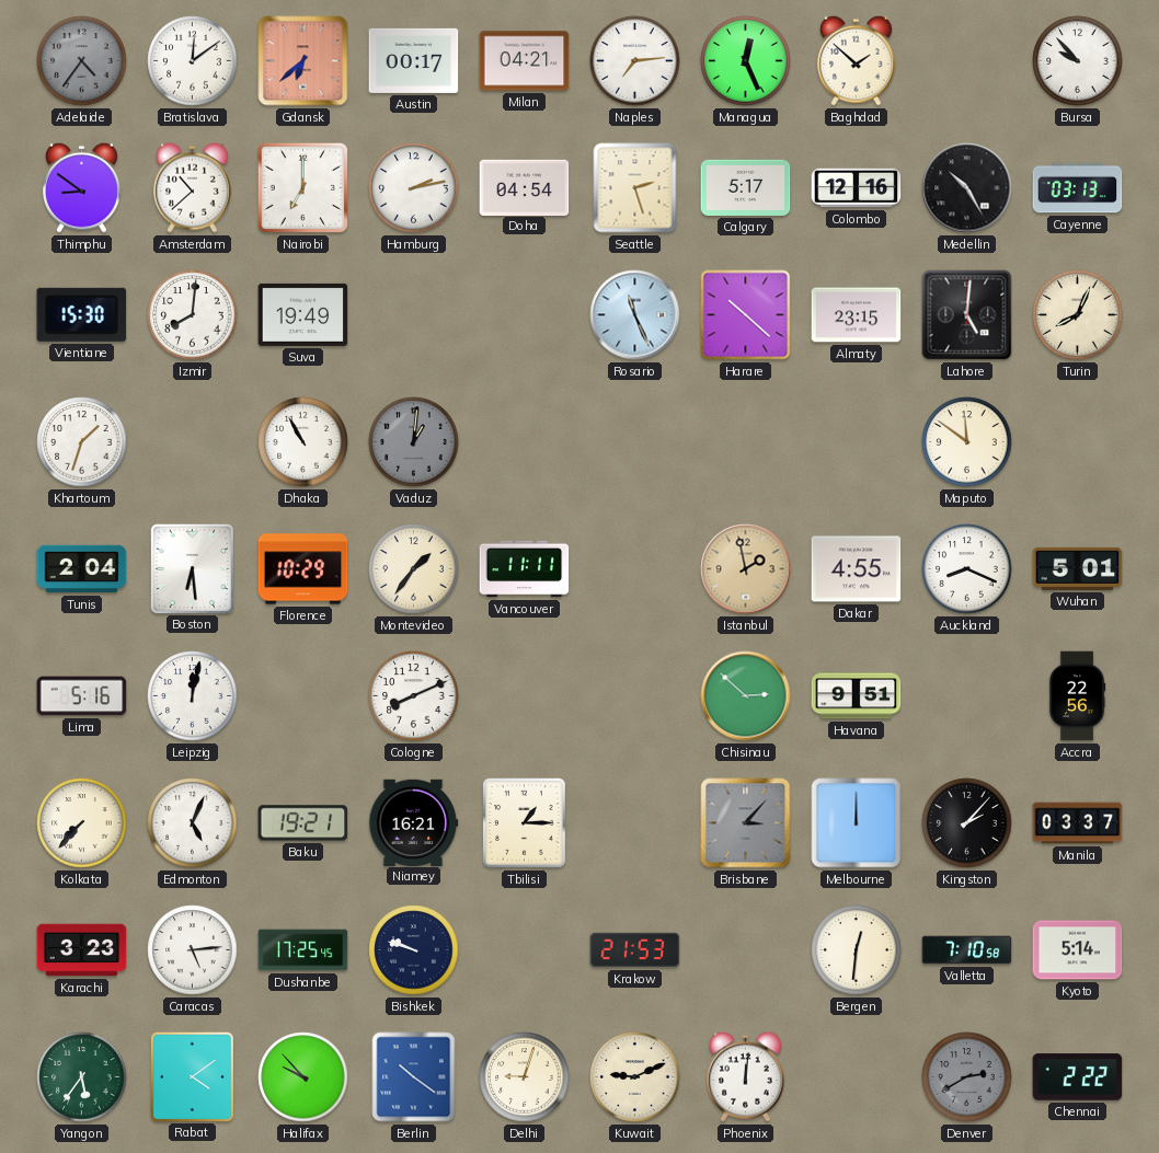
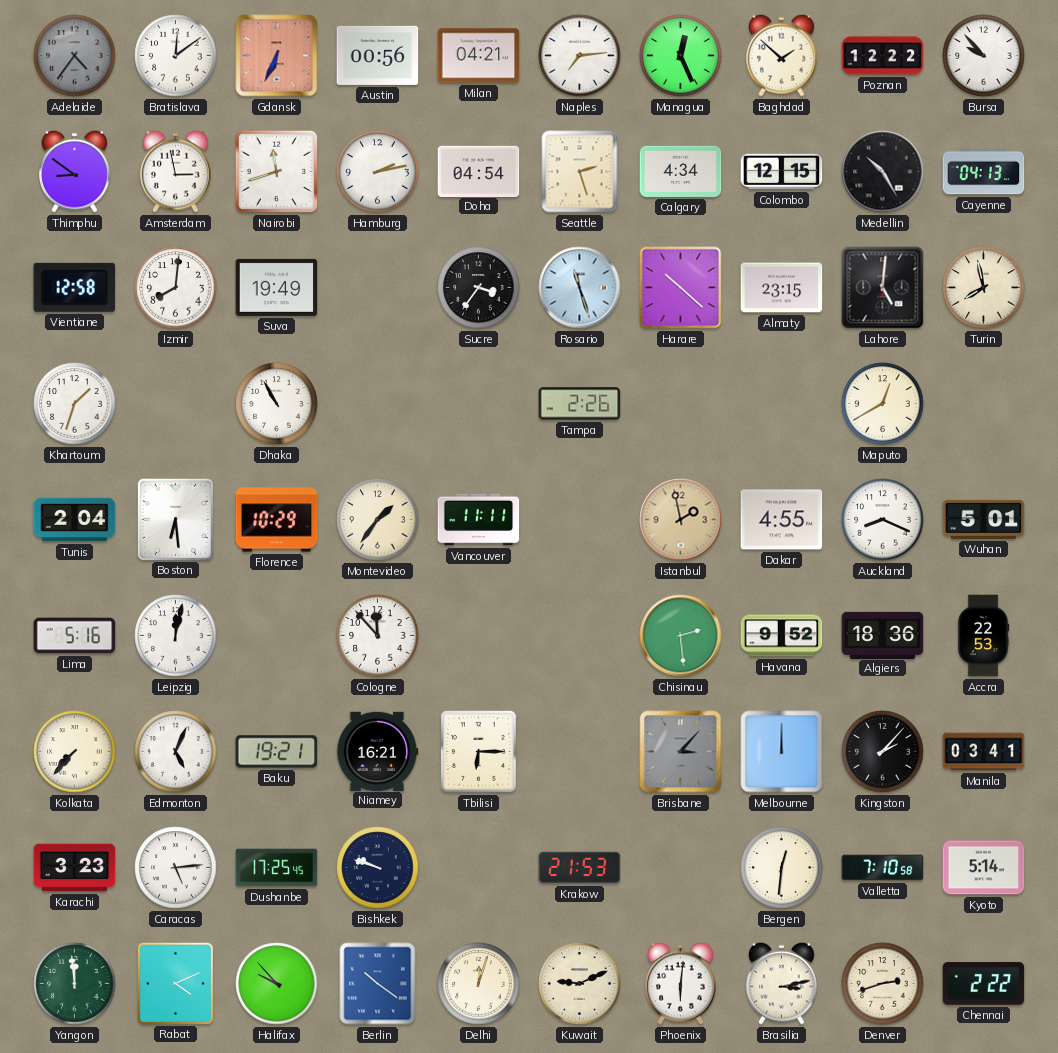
Gdansk: 6:38 -> 6:34
Austin: 00:17 -> 00:56
Poznan: none -> 12:22
Amsterdam: 10:38 -> 2:58
Nairobi: 7:00 -> 11:42
Calgary: 5:17 -> 4:34
Colombo: 12:16 -> 12:15
Cayenne: 03:13 -> 04:13
Vientiane: 15:30 -> 12:58
Sucre: none -> 3:36
Rosario: 11:26 -> 11:27
Turin: 8:04 -> 7:58
Vaduz: 1:01 -> none
Tampa: none -> 2:26
Maputo: 11:51 -> 12:40
Cologne: 8:11 -> 11:53
Chisinau: 2:52 -> 2:29
Havana: 9:51 -> 9:52
Algiers: none -> 18:36
Accra: 22:56 -> 22:53
Tbilisi: 1:15 -> 6:15
Manila: 03:37 -> 03:41
Yangon: 5:36 -> 11:59
Rabat: 4:09 -> 4:11
Delhi: 9:03 -> 12:03
Phoenix: 12:01 -> 6:01
Brasilia: none -> 3:13
Denver: 2:40 -> 2:42
Denver dial: grey -> cream
